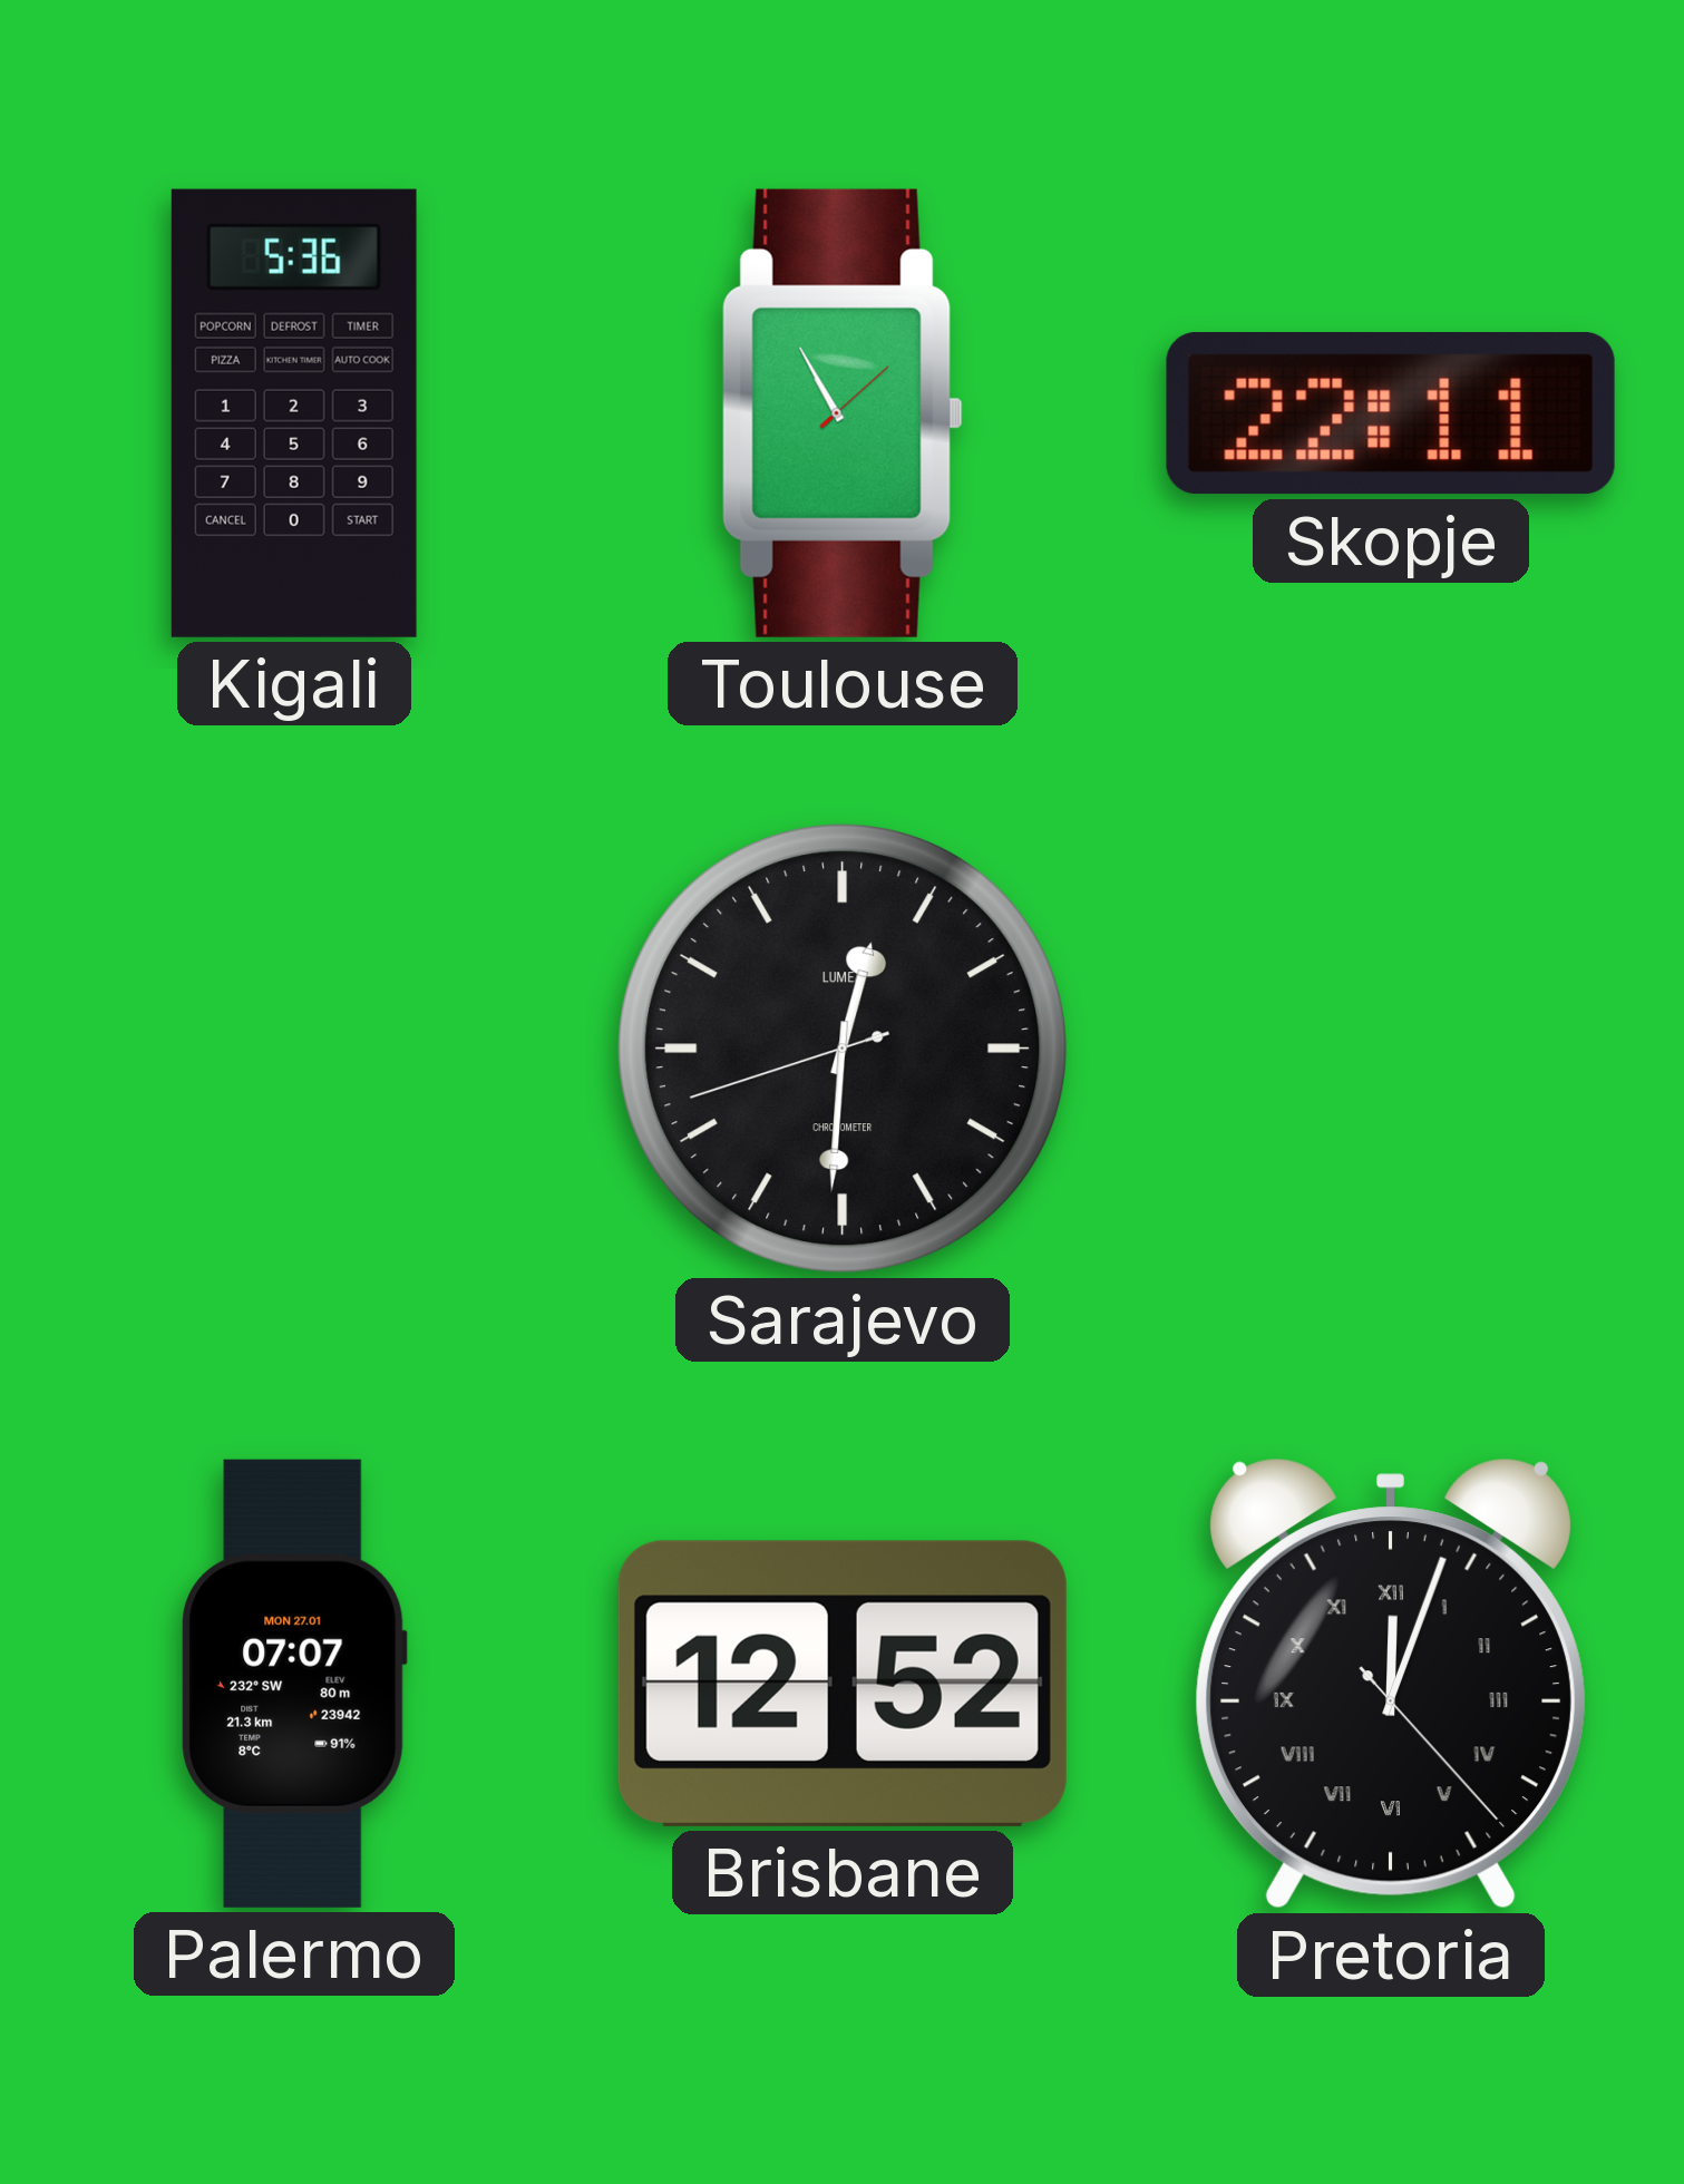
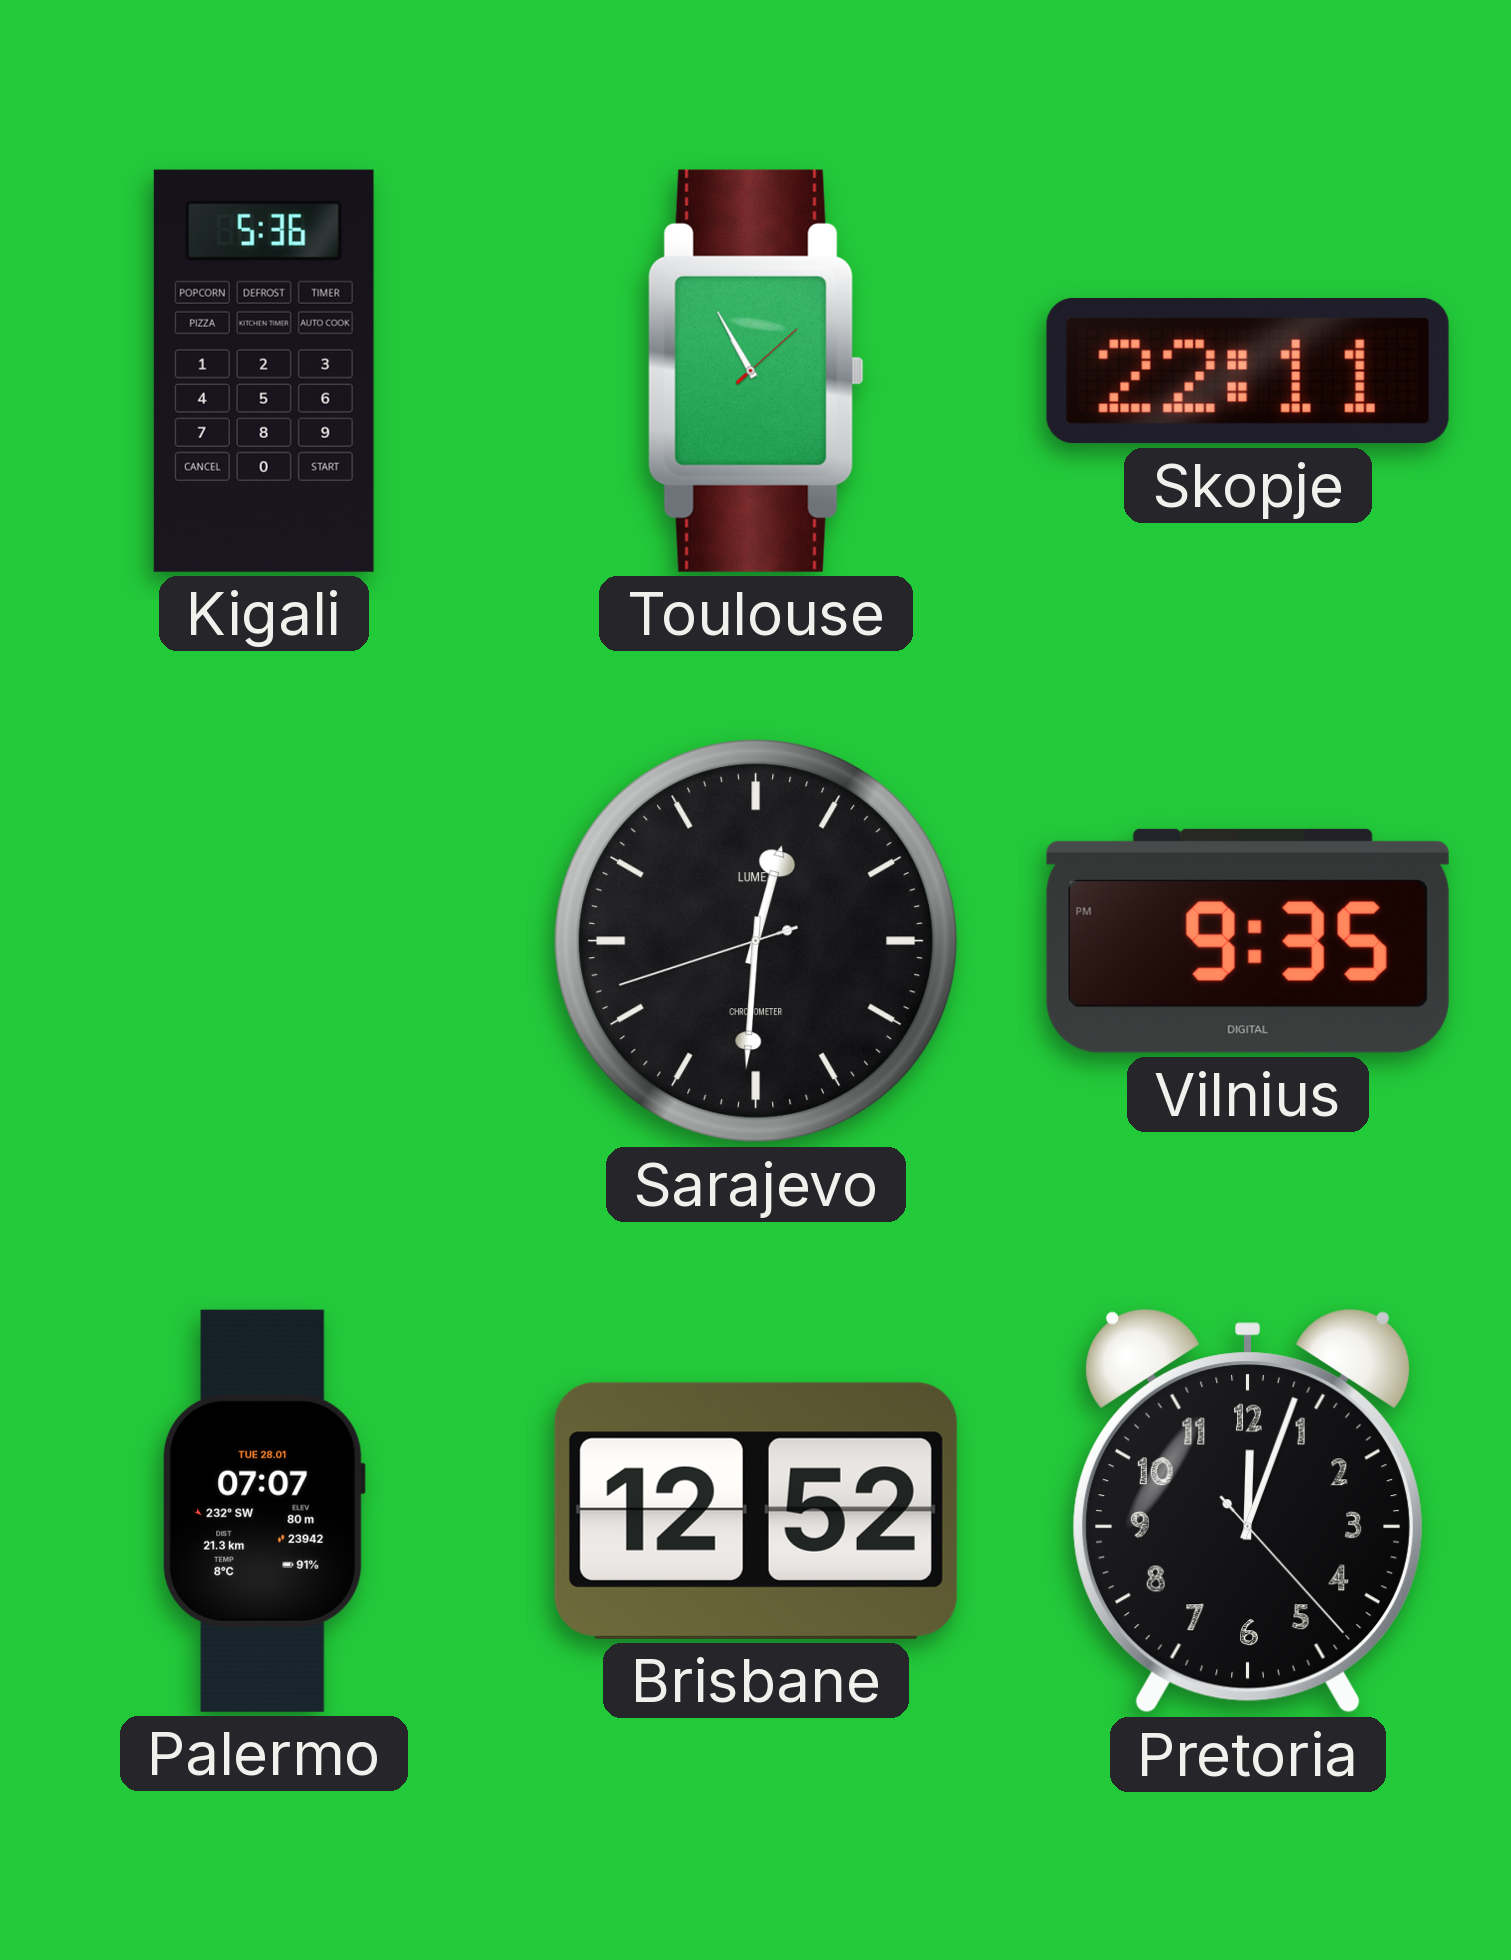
Vilnius: none -> 9:35
Palermo date: MON 27.01 -> TUE 28.01
Pretoria numerals: Roman -> Arabic
